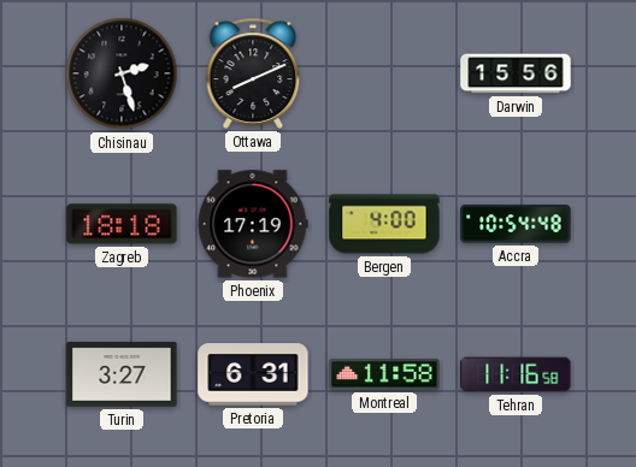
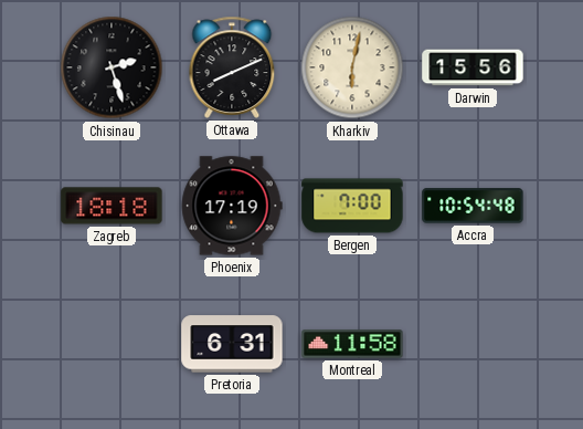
Kharkiv: none -> 6:02
Bergen: 4:00 -> 7:00
Turin: 3:27 -> none
Tehran: 11:16 -> none
